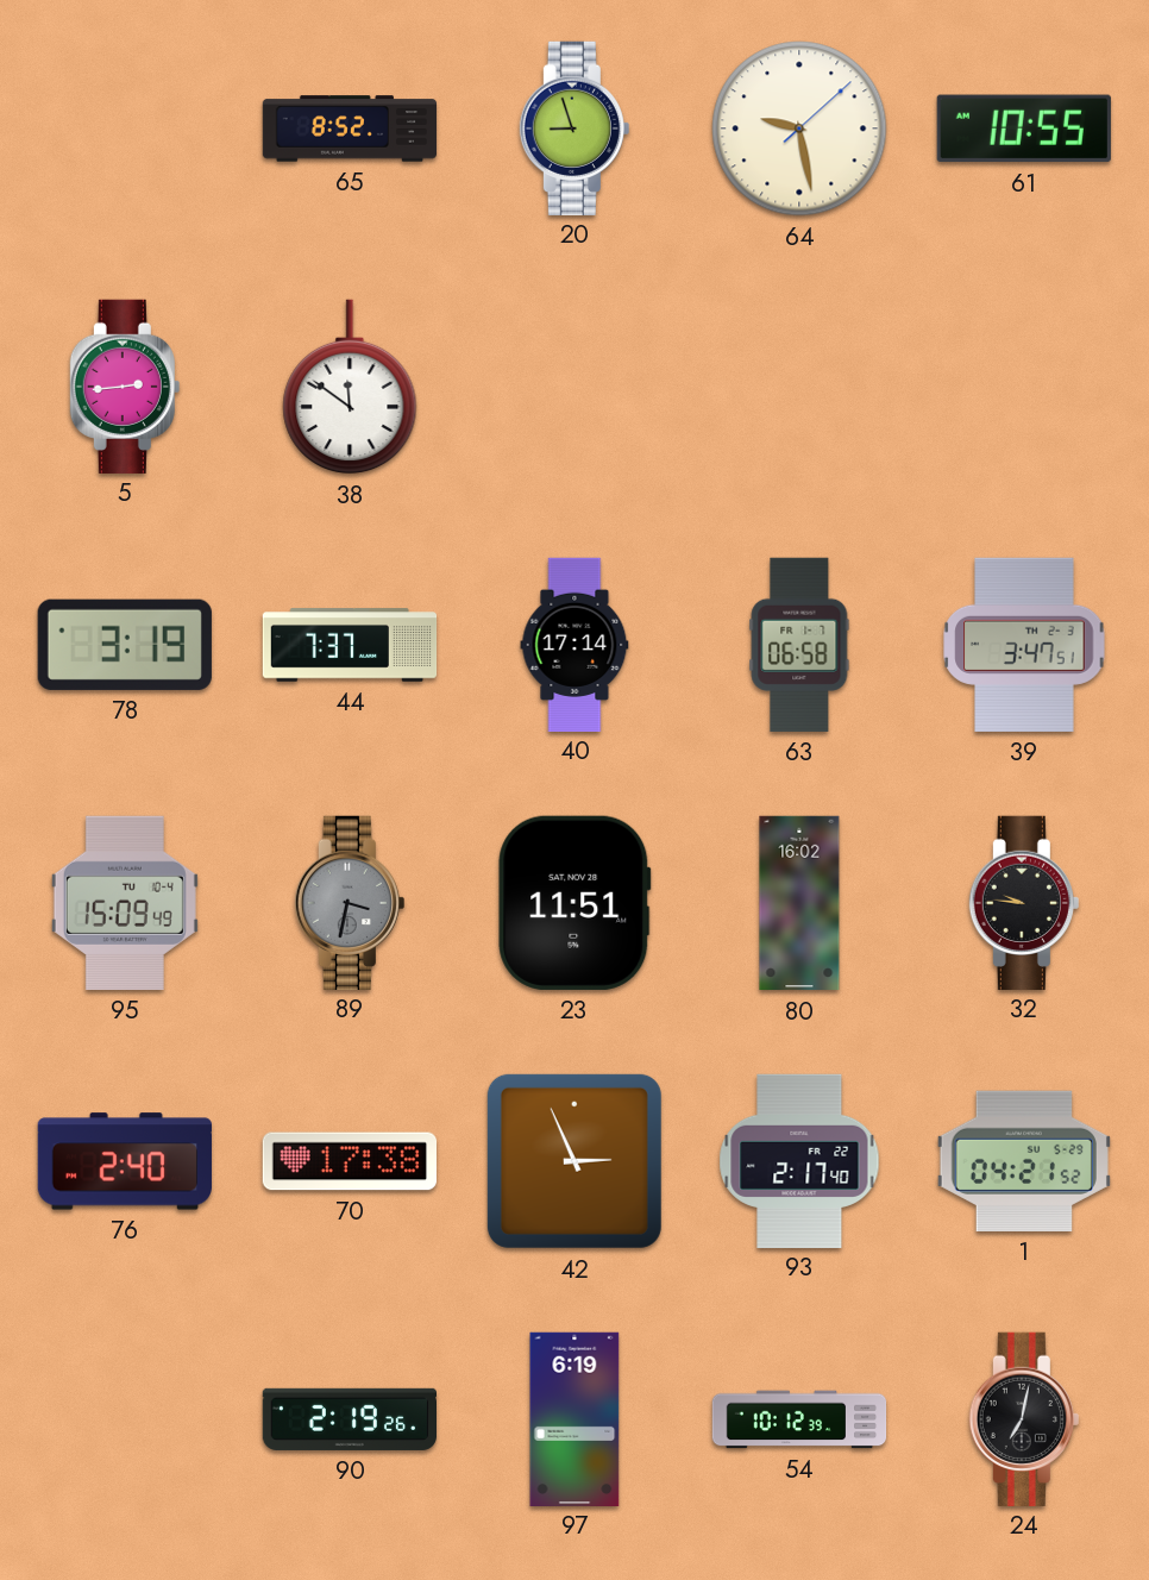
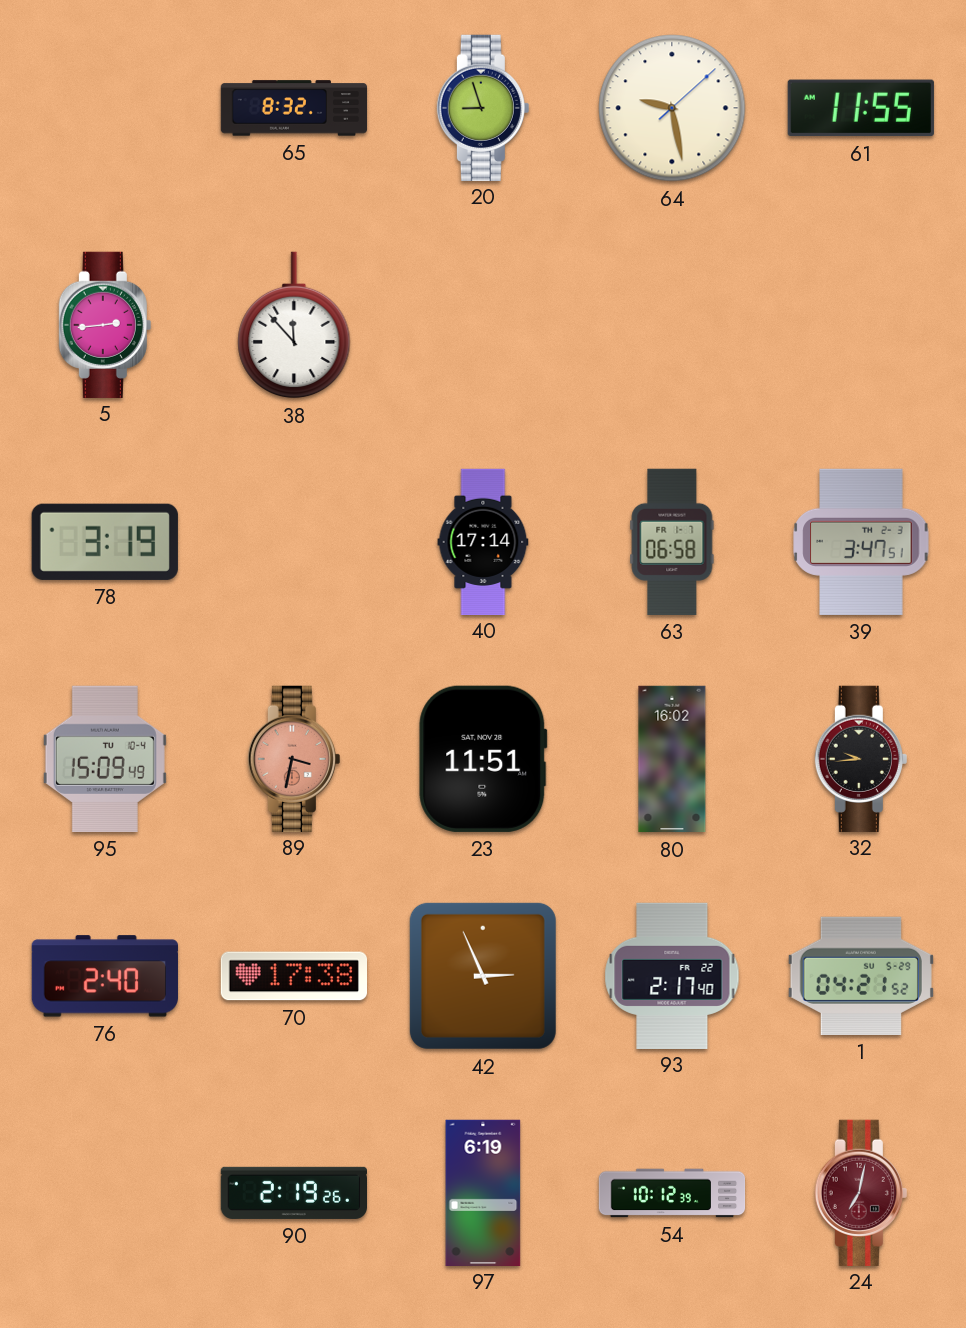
65: 8:52 -> 8:32
61: 10:55 -> 11:55
38: 11:51 -> 11:53
44: 7:37 -> none
89 dial: grey -> salmon
32: 9:46 -> 9:44
24 dial: black -> burgundy
